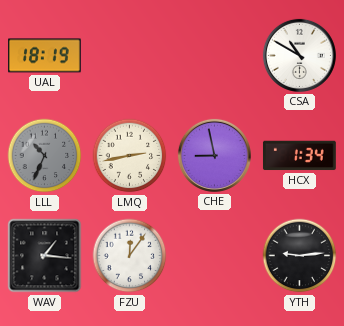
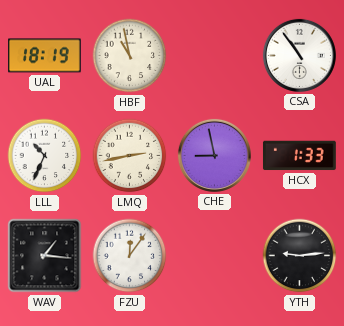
HBF: none -> 10:58
CSA: 10:50 -> 10:54
LLL dial: grey -> white
HCX: 1:34 -> 1:33
